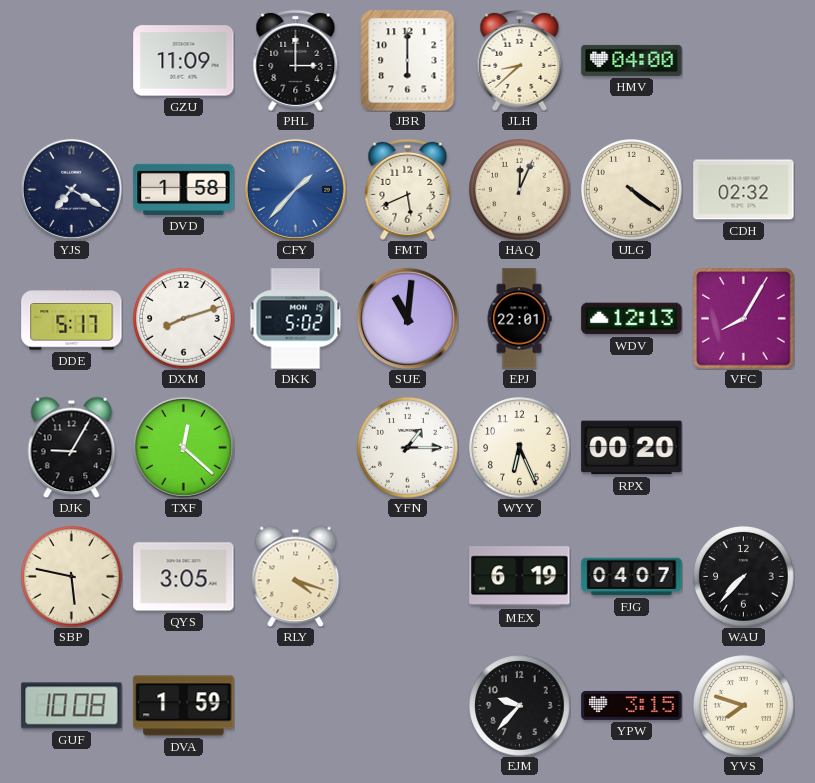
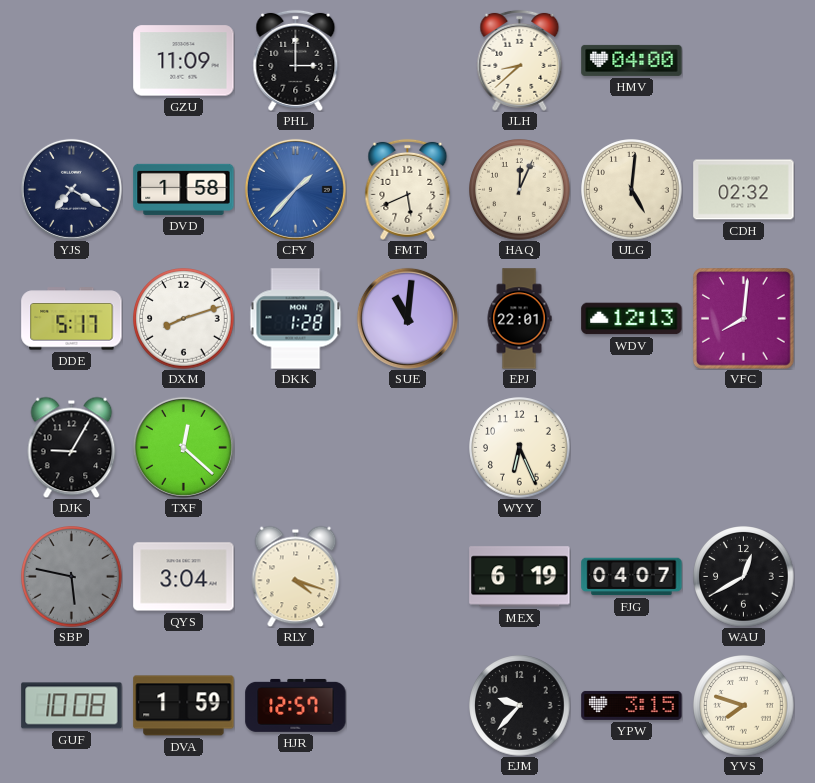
JBR: 6:00 -> none
ULG: 4:21 -> 5:01
DKK: 5:02 -> 1:28
VFC: 8:05 -> 8:01
YFN: 1:15 -> none
RPX: 00:20 -> none
SBP dial: cream -> grey
QYS: 3:05 -> 3:04
WAU: 7:37 -> 12:40
HJR: none -> 12:57
